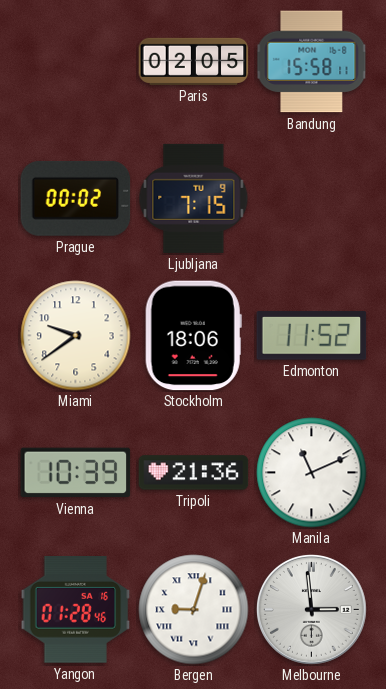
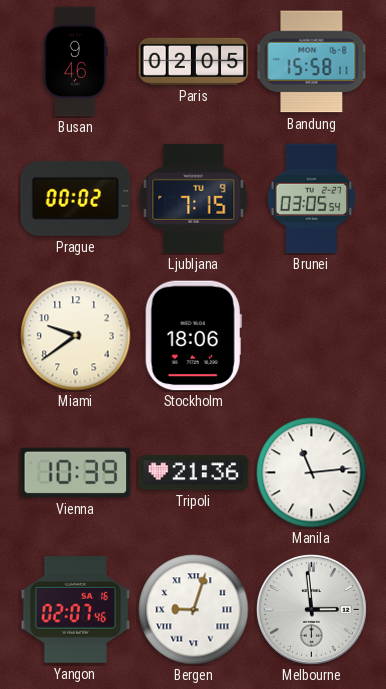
Busan: none -> 9:46
Brunei: none -> 03:05
Edmonton: 11:52 -> none
Manila: 11:11 -> 11:14
Yangon: 01:28 -> 02:07
